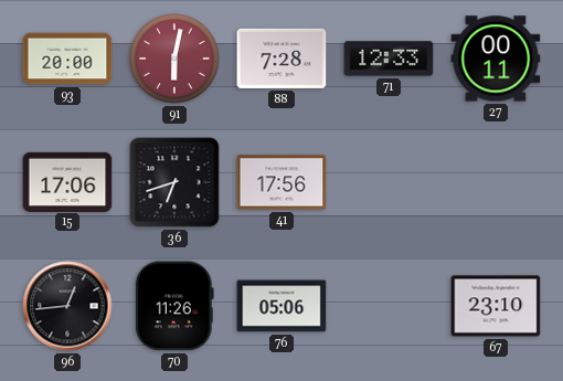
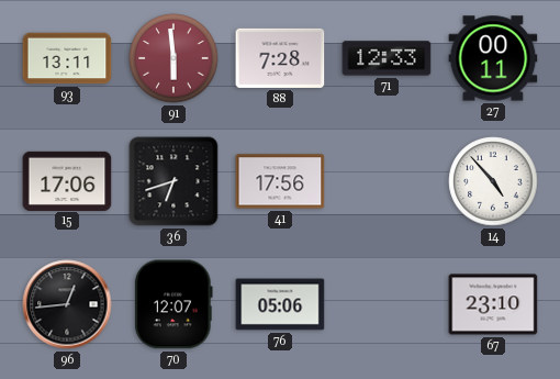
93: 20:00 -> 13:11
91: 6:02 -> 5:59
14: none -> 4:53
70: 11:26 -> 12:07
